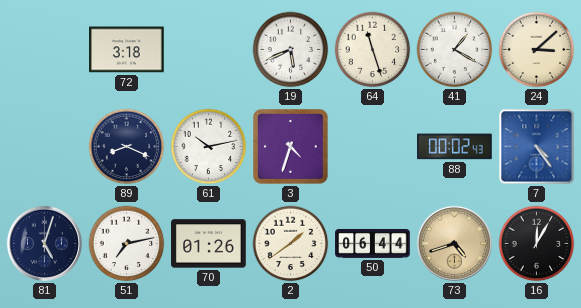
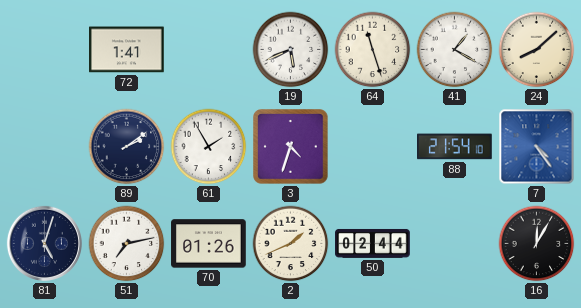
72: 3:18 -> 1:41
24: 3:08 -> 8:08
89: 8:19 -> 2:09
61: 10:13 -> 1:55
88: 00:02 -> 21:54
2: 1:39 -> 1:41
50: 06:44 -> 02:44
73: 4:42 -> none
